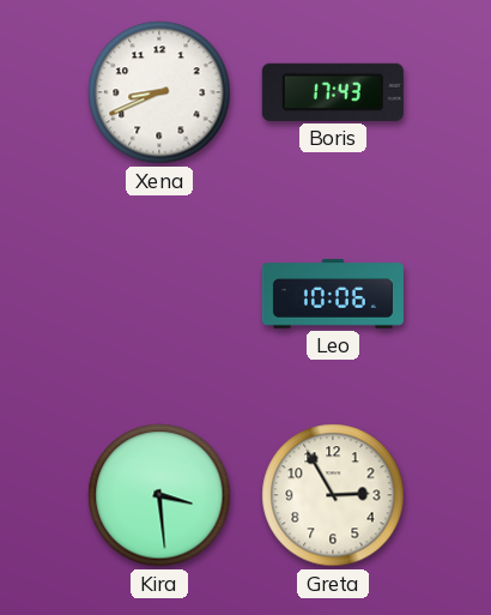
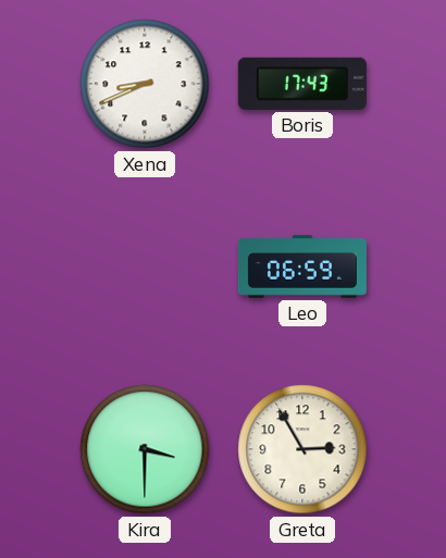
Leo: 10:06 -> 06:59
Kira: 3:29 -> 3:30
